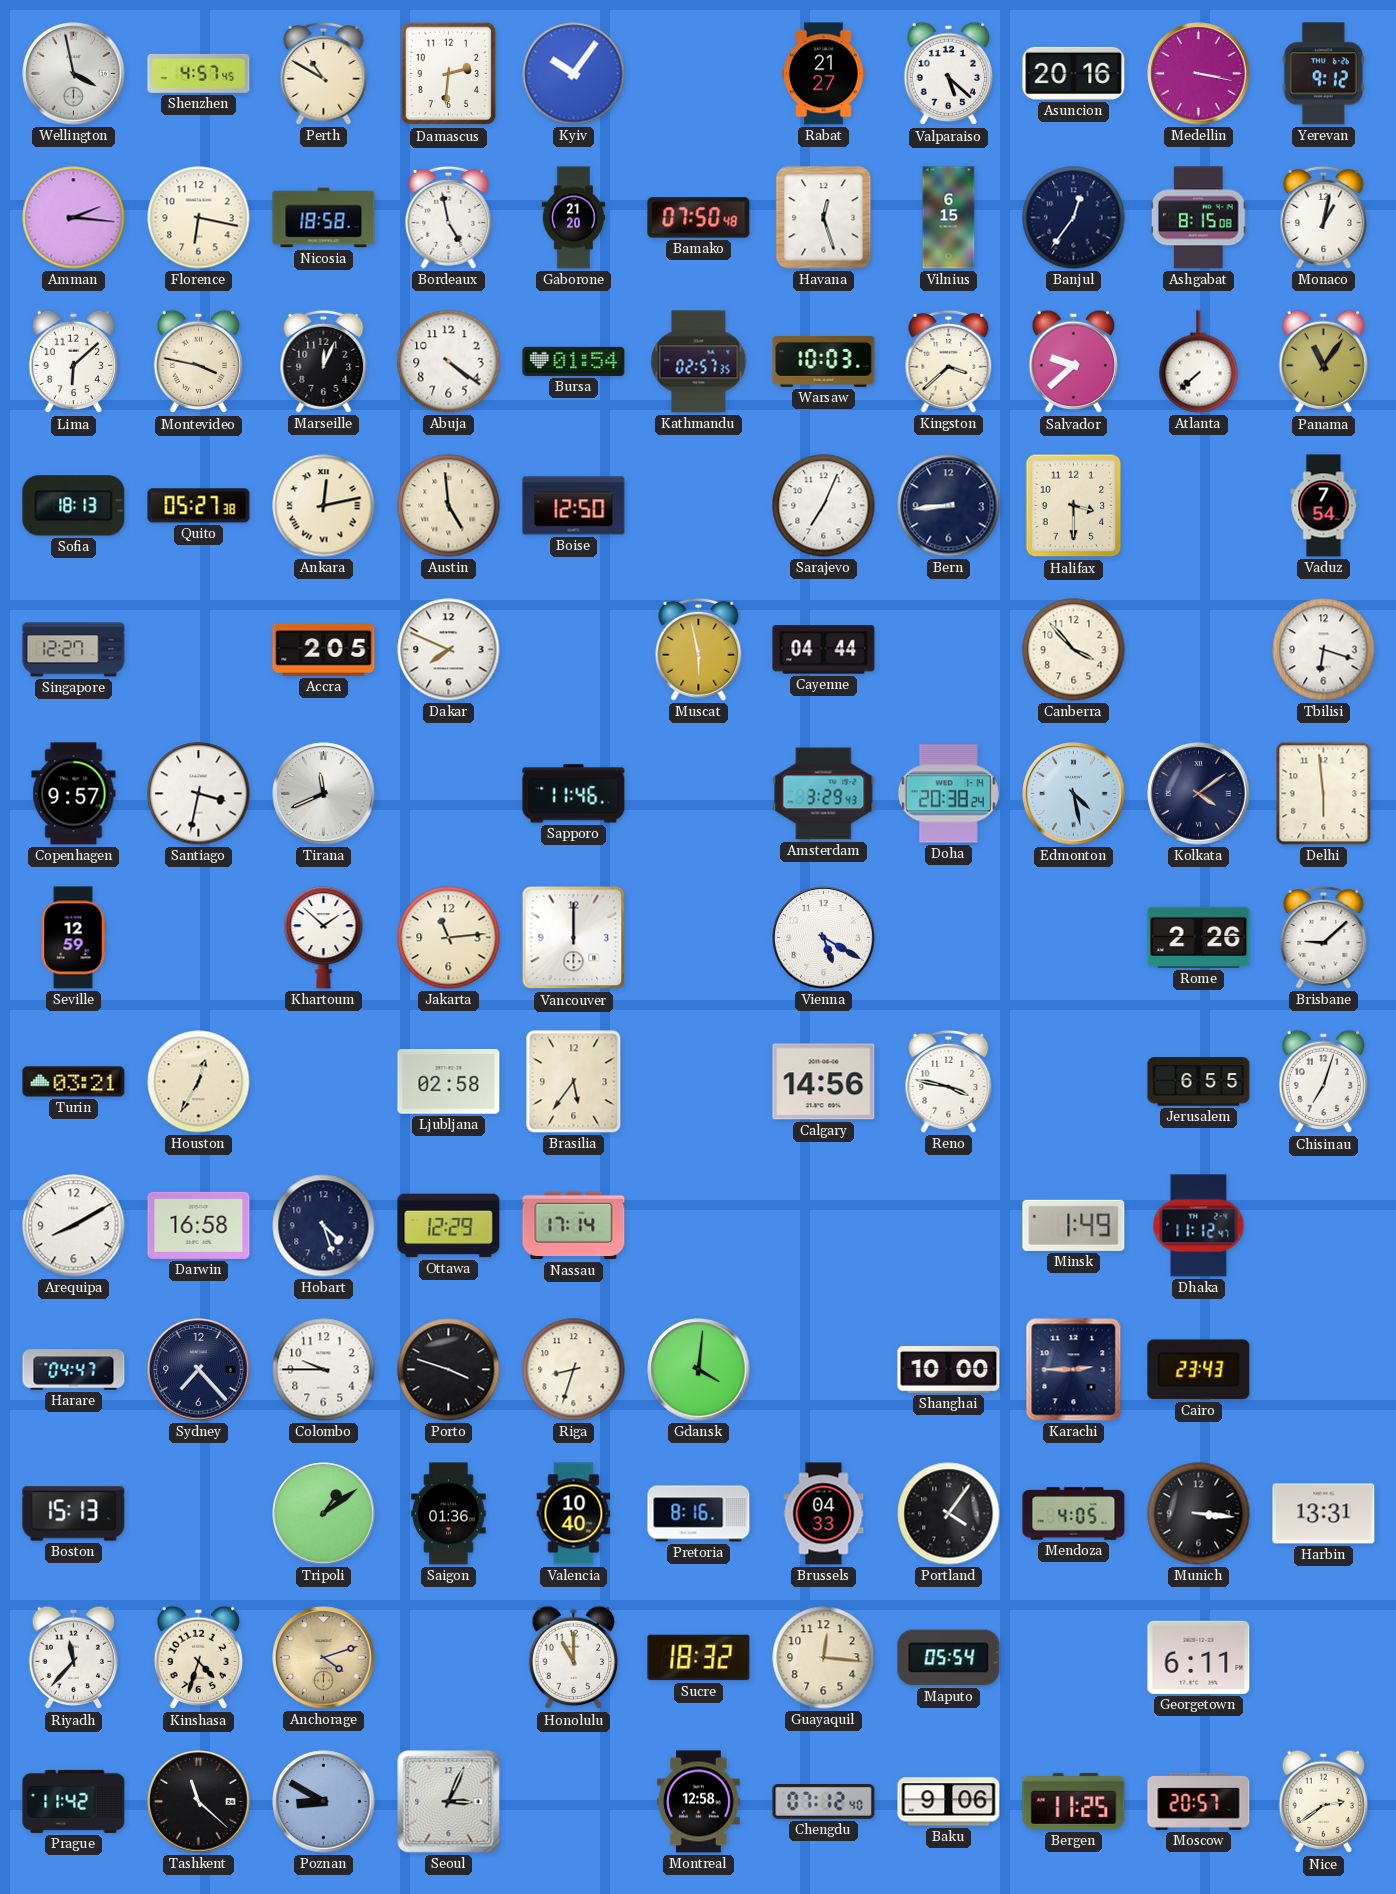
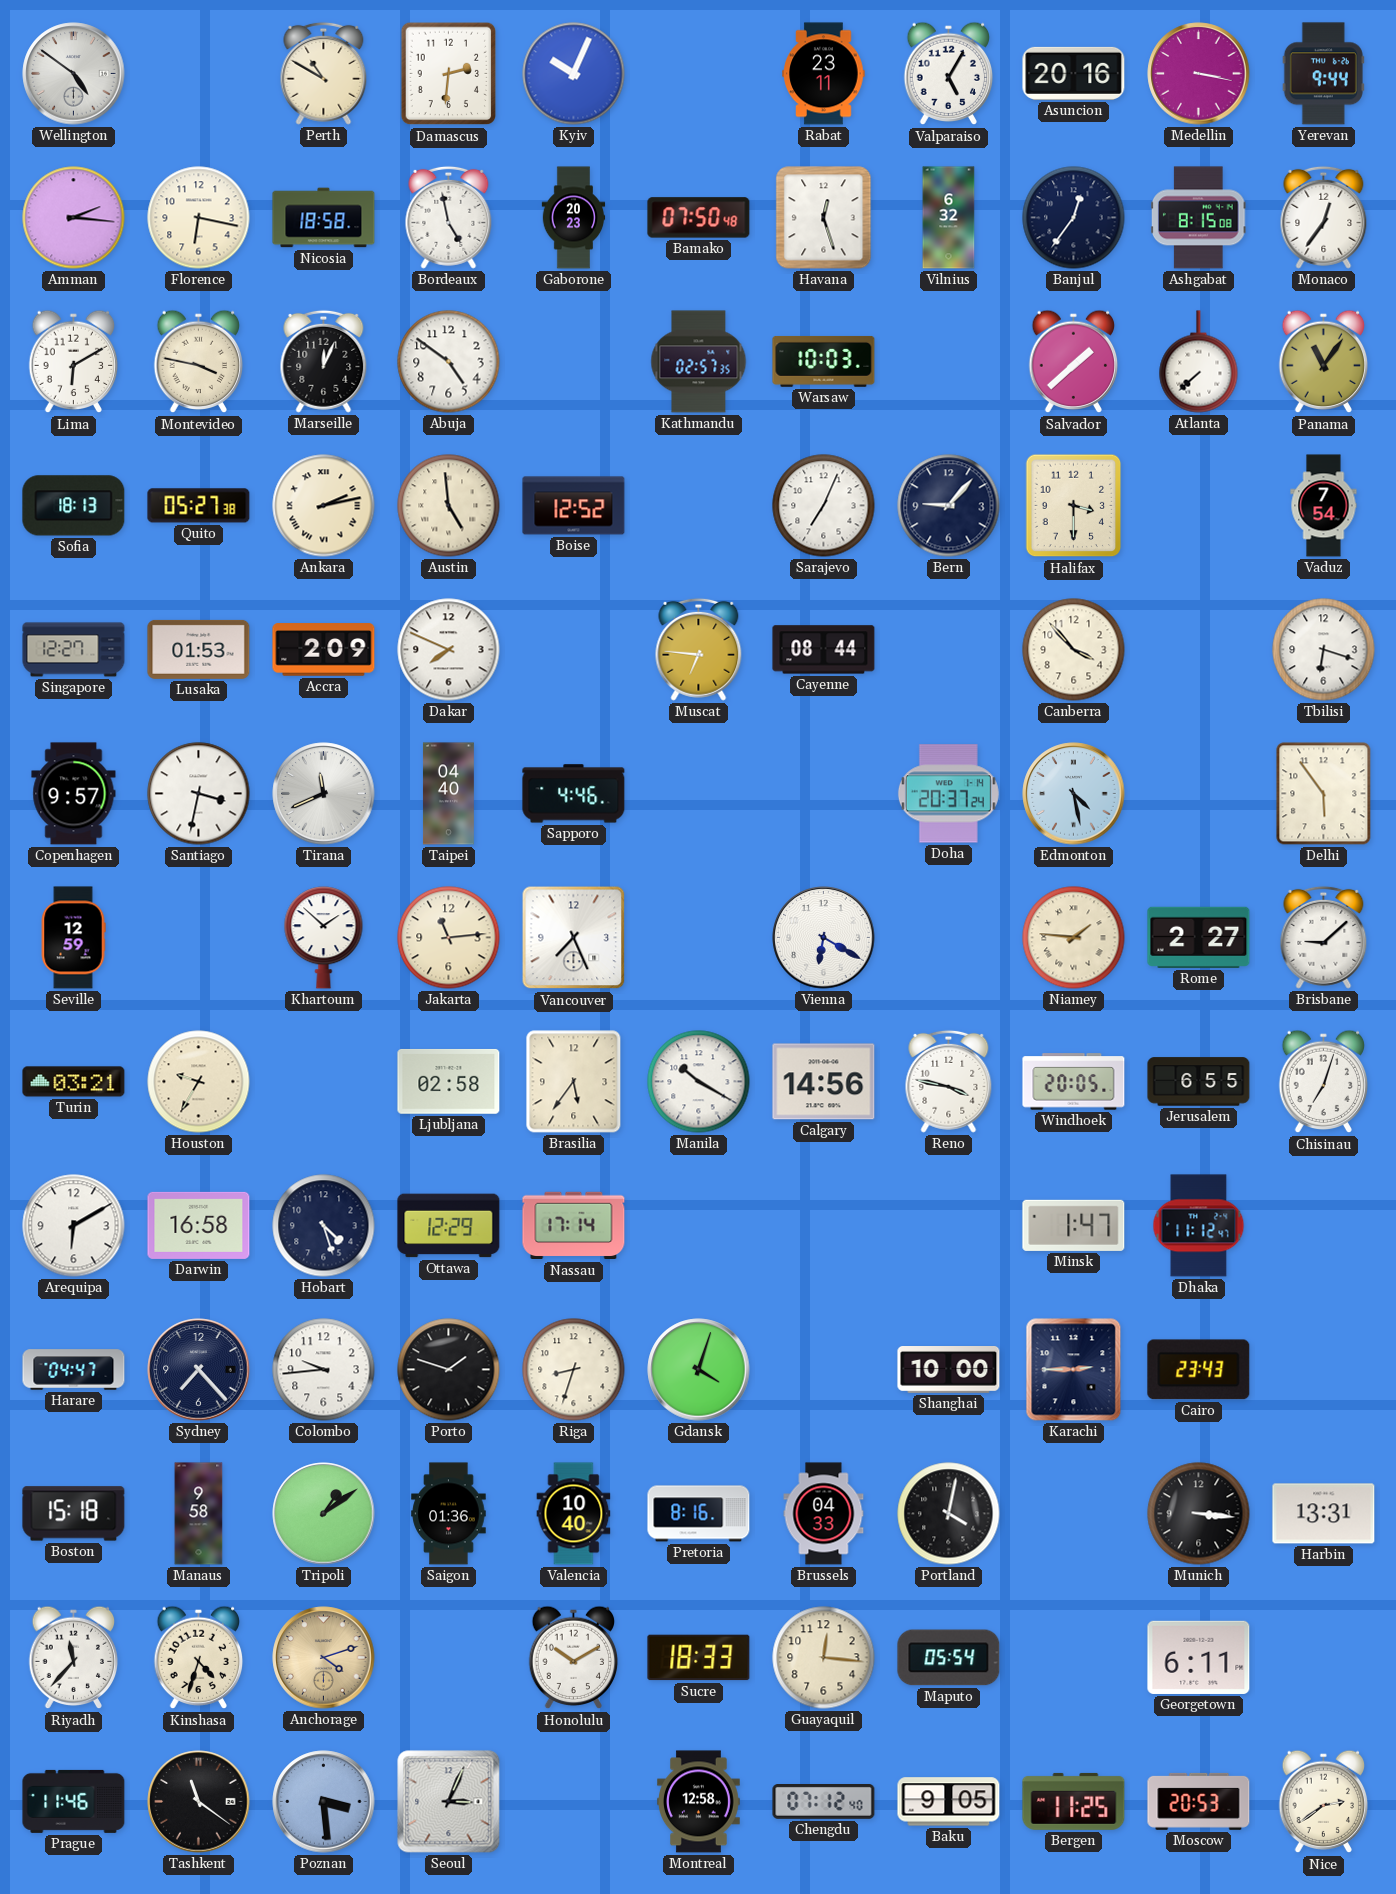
Wellington: 3:58 -> 4:51
Shenzhen: 4:57 -> none
Kyiv: 10:06 -> 10:04
Rabat: 21:27 -> 23:11
Valparaiso: 5:22 -> 5:05
Yerevan: 9:12 -> 9:44
Gaborone: 21:20 -> 20:23
Vilnius: 6:15 -> 6:32
Monaco: 1:02 -> 12:36
Lima: 6:08 -> 6:10
Abuja: 4:21 -> 4:51
Bursa: 01:54 -> none
Kingston: 3:38 -> none
Salvador: 9:38 -> 1:38
Ankara: 12:13 -> 2:13
Boise: 12:50 -> 12:52
Bern: 8:44 -> 9:07
Lusaka: none -> 01:53
Accra: 2:05 -> 2:09
Muscat: 5:58 -> 6:46
Cayenne: 04:44 -> 08:44
Taipei: none -> 04:40
Sapporo: 11:46 -> 4:46
Amsterdam: 3:29 -> none
Doha: 20:38 -> 20:37
Kolkata: 4:09 -> none
Delhi: 5:59 -> 5:54
Vancouver: 12:00 -> 7:26
Vienna: 5:20 -> 6:20
Niamey: none -> 1:46
Rome: 2:26 -> 2:27
Houston: 12:35 -> 9:35
Manila: none -> 10:20
Windhoek: none -> 20:05
Arequipa: 8:10 -> 6:10
Minsk: 1:49 -> 1:47
Colombo: 9:45 -> 9:44
Porto: 3:48 -> 1:48
Gdansk: 4:01 -> 4:03
Boston: 15:13 -> 15:18
Manaus: none -> 9:58
Portland: 4:06 -> 4:02
Mendoza: 4:05 -> none
Honolulu: 11:00 -> 10:10
Sucre: 18:32 -> 18:33
Prague: 11:42 -> 11:46
Tashkent: 11:22 -> 11:21
Poznan: 8:50 -> 3:29
Baku: 9:06 -> 9:05
Moscow: 20:57 -> 20:53
